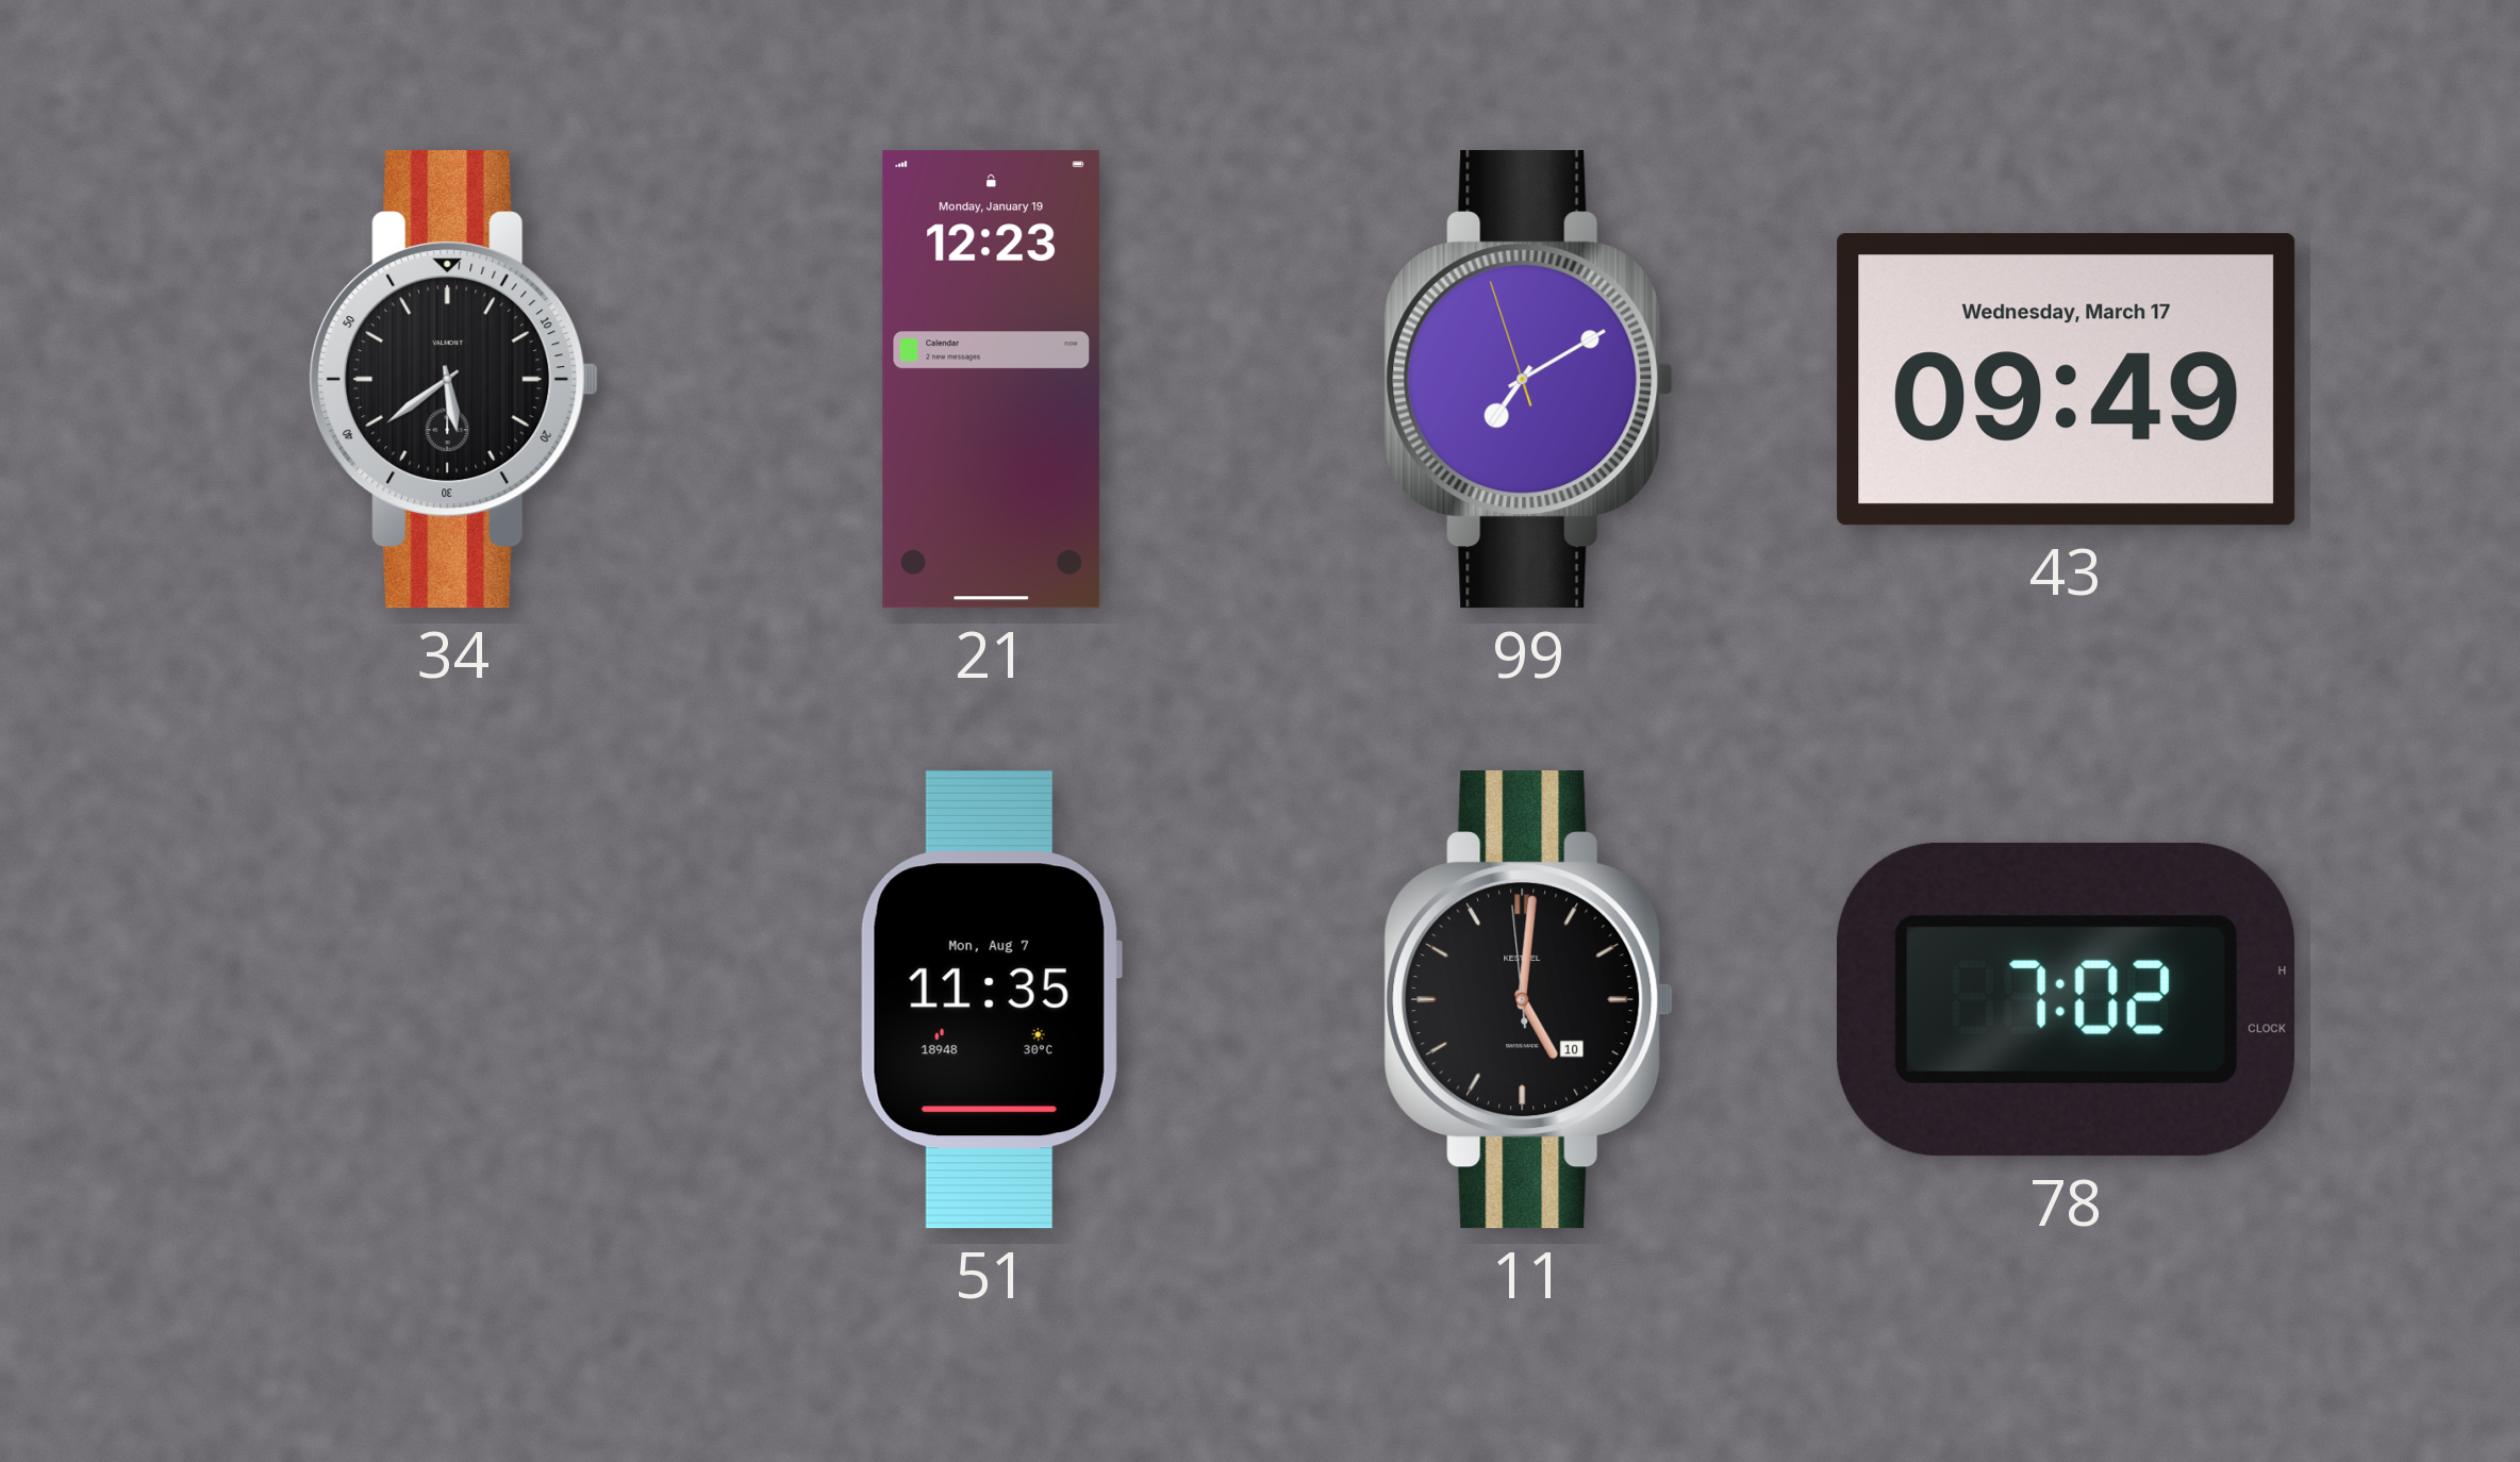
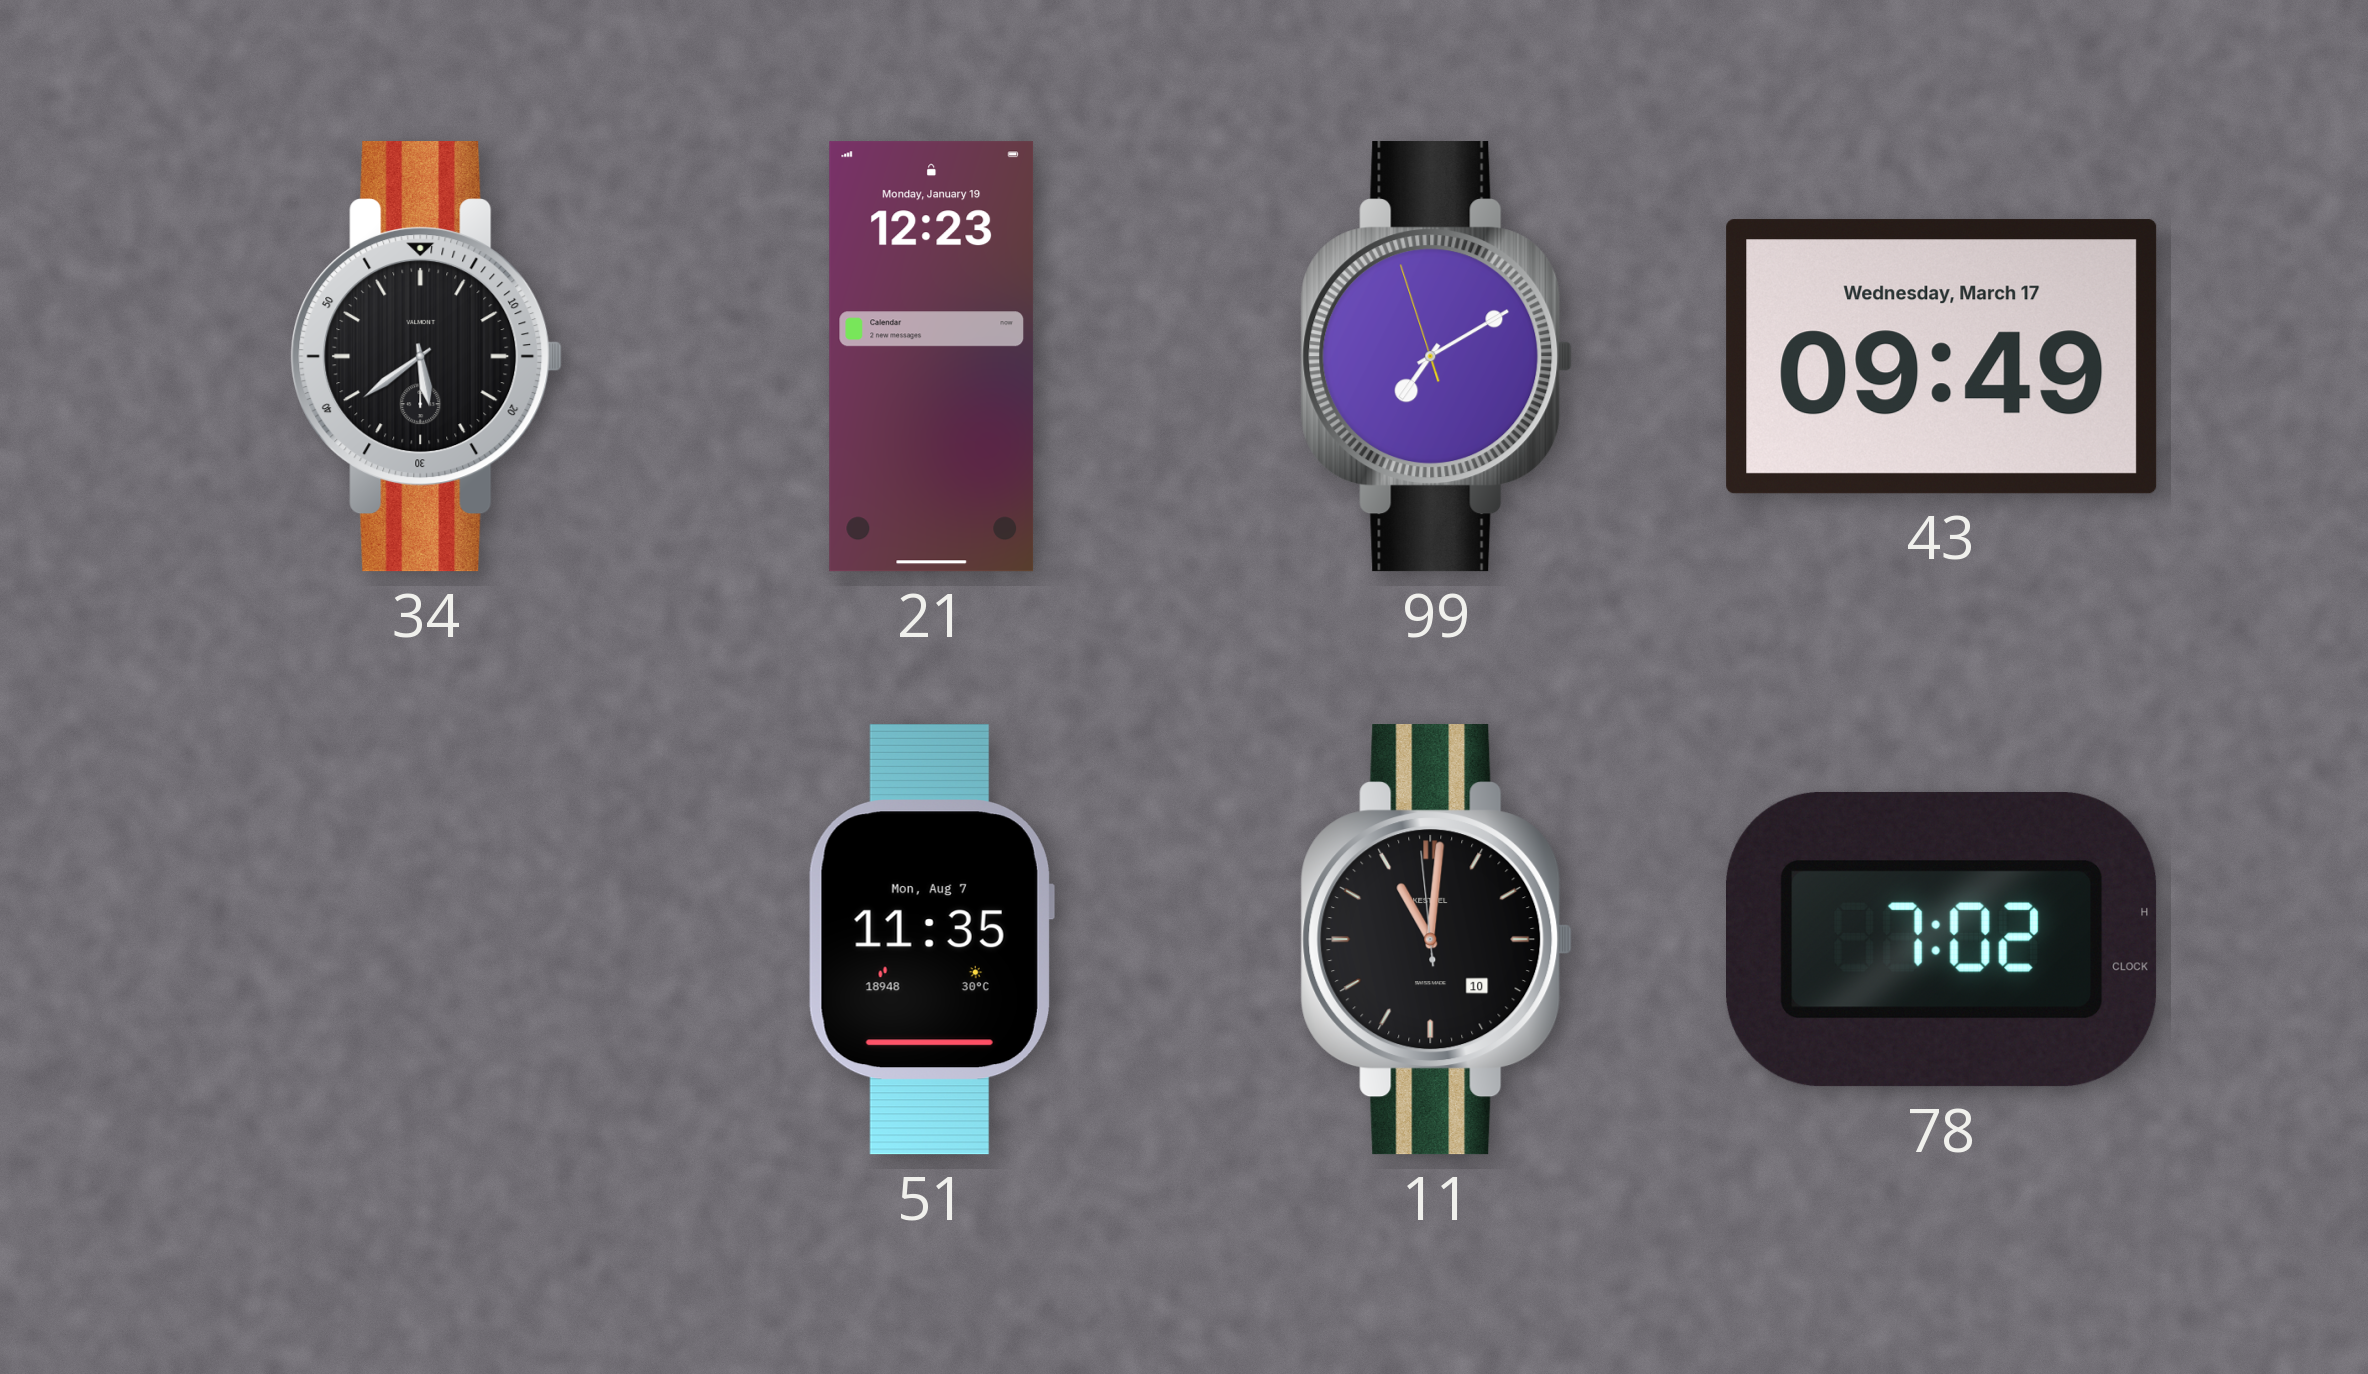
11: 5:00 -> 11:00
